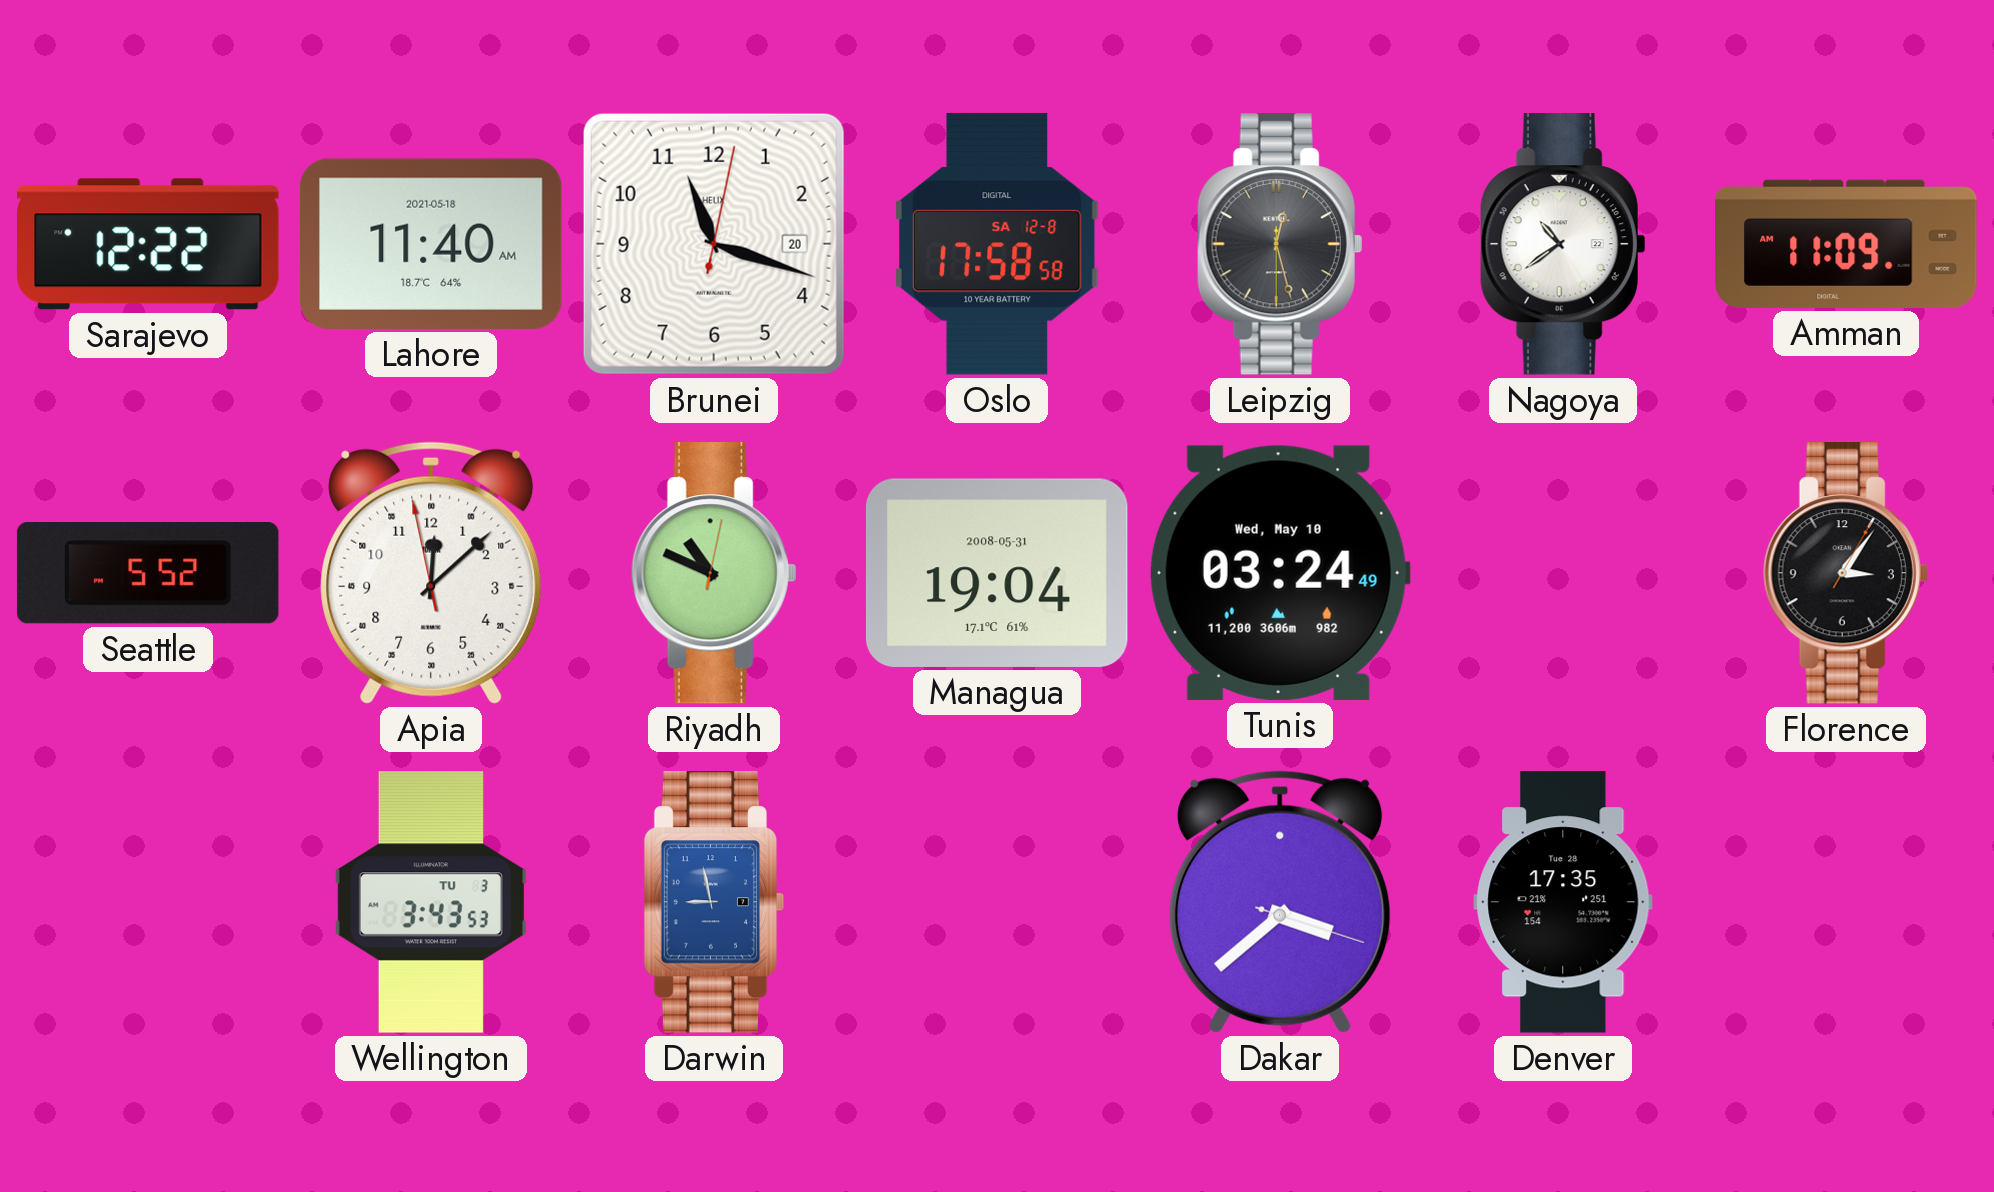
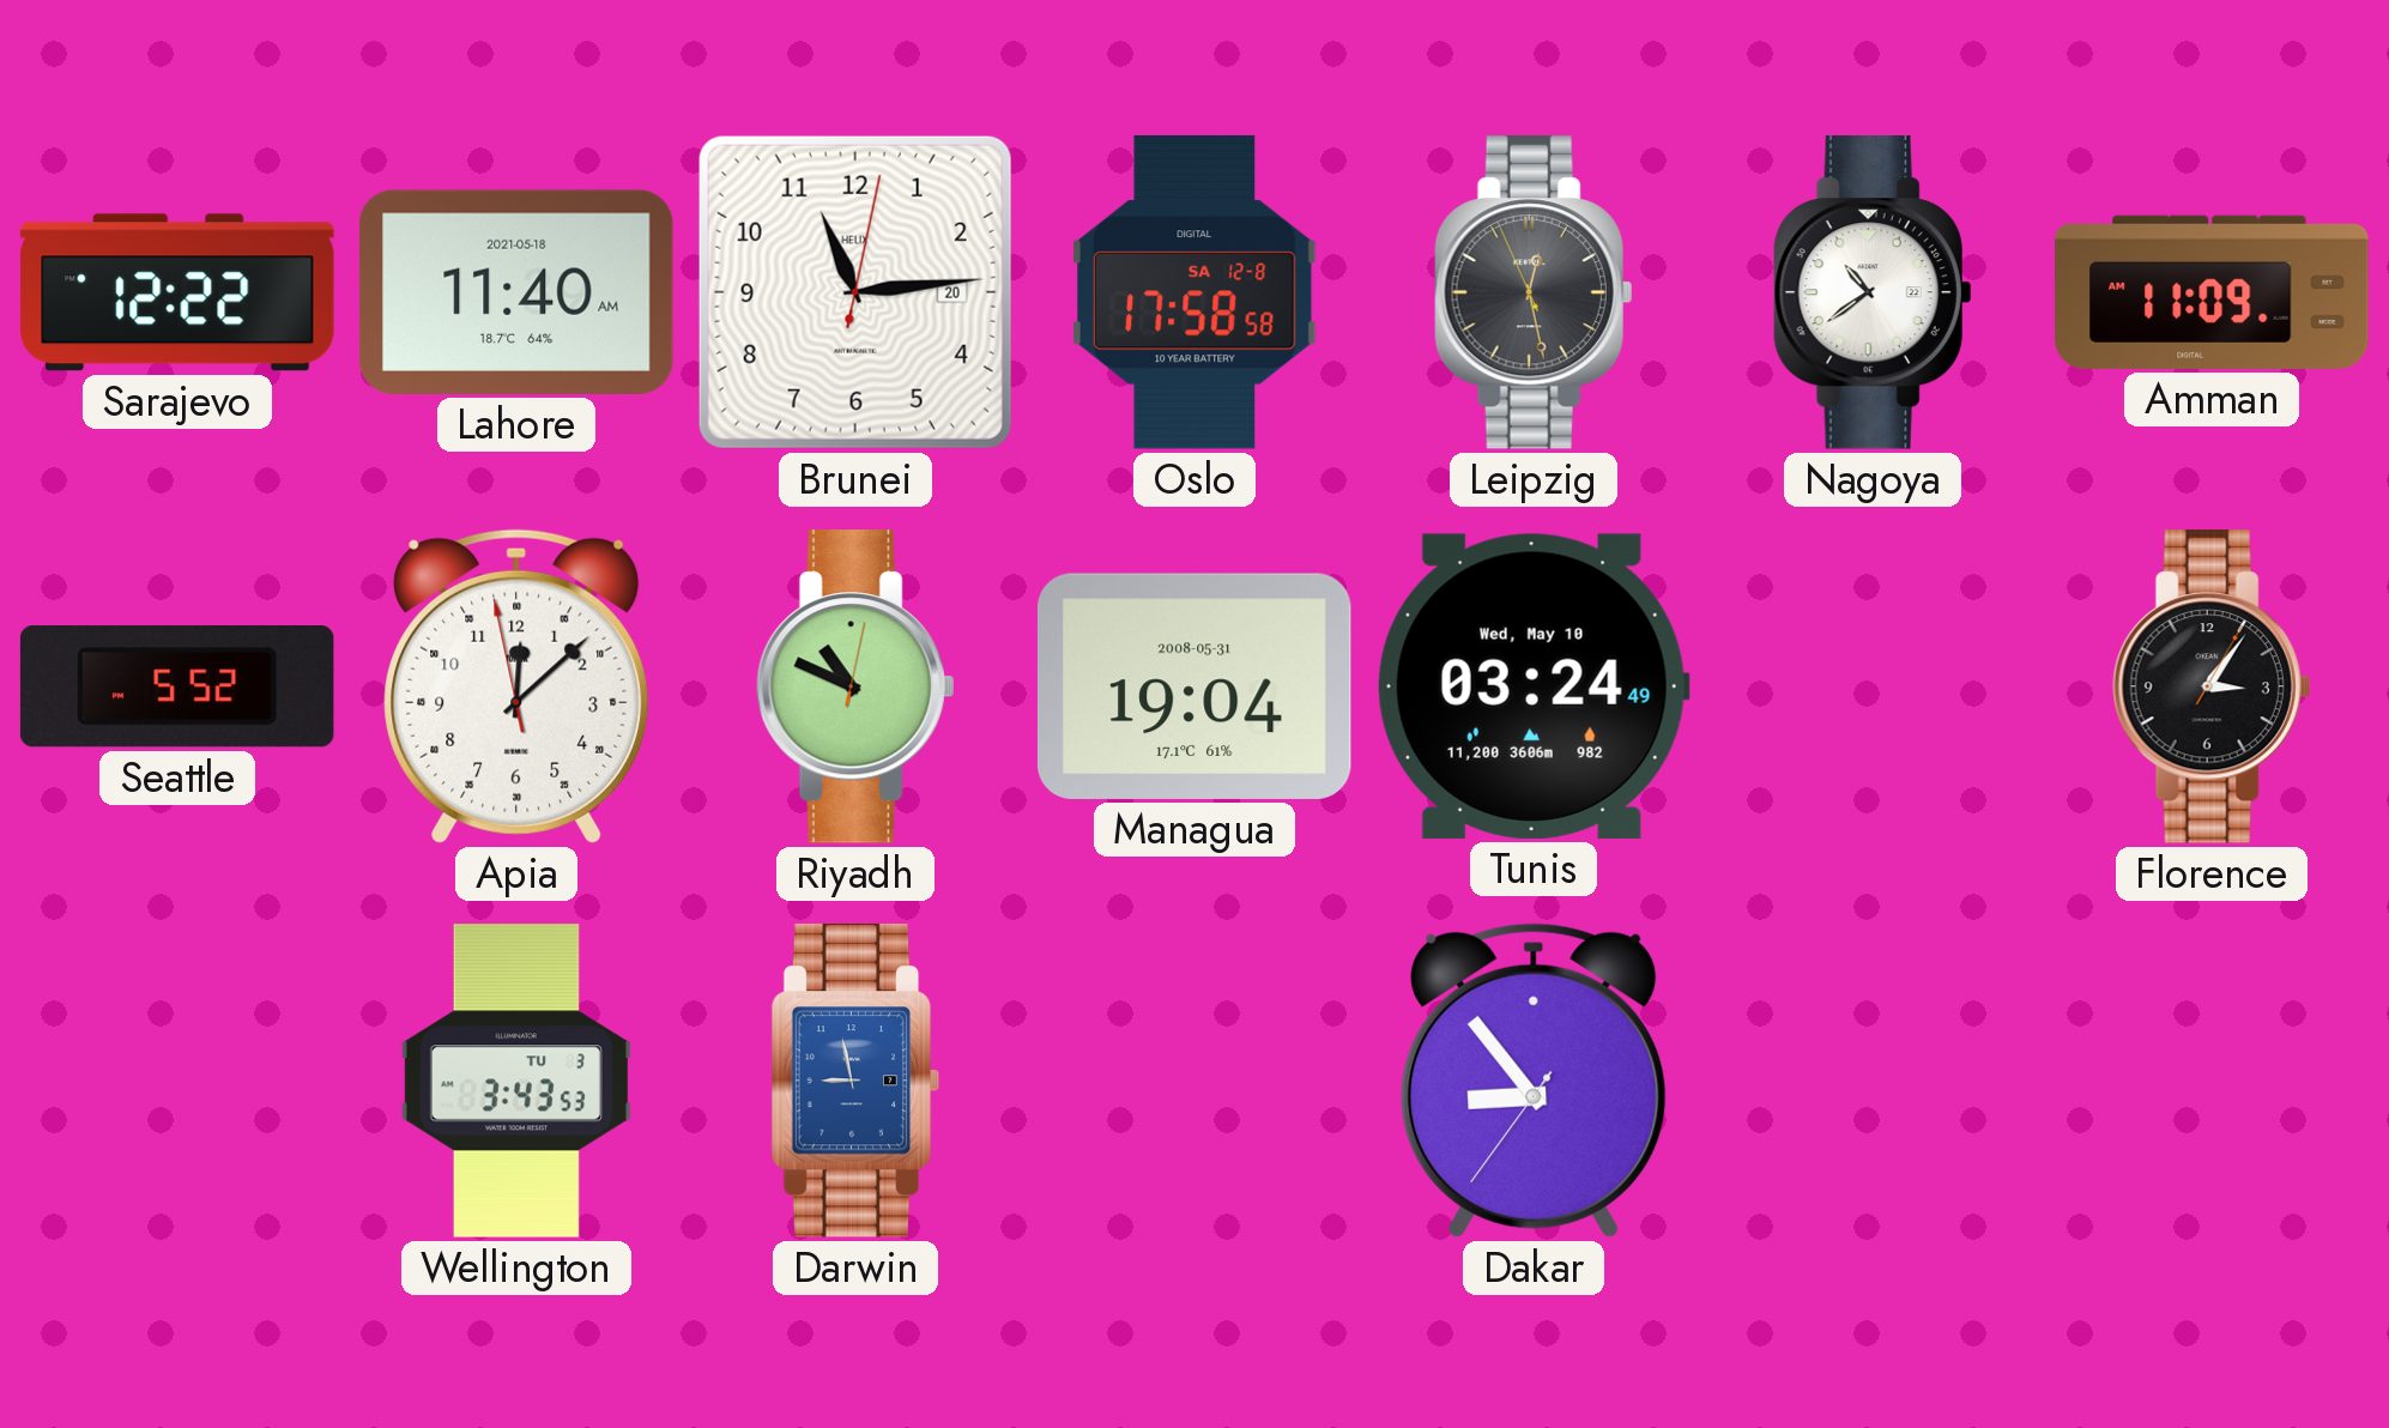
Brunei: 11:18 -> 11:14
Leipzig: 12:27:30 -> 12:27:56
Dakar: 3:38 -> 8:53
Denver: 17:35 -> none
